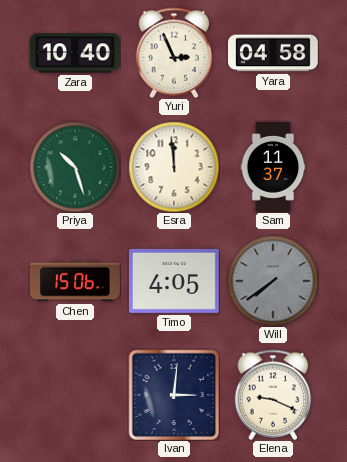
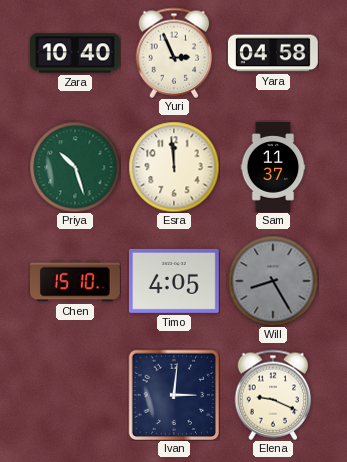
Chen: 15:06 -> 15:10
Will: 7:39 -> 8:25
